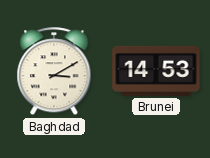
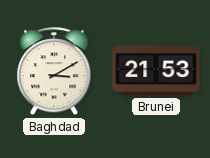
Brunei: 14:53 -> 21:53
